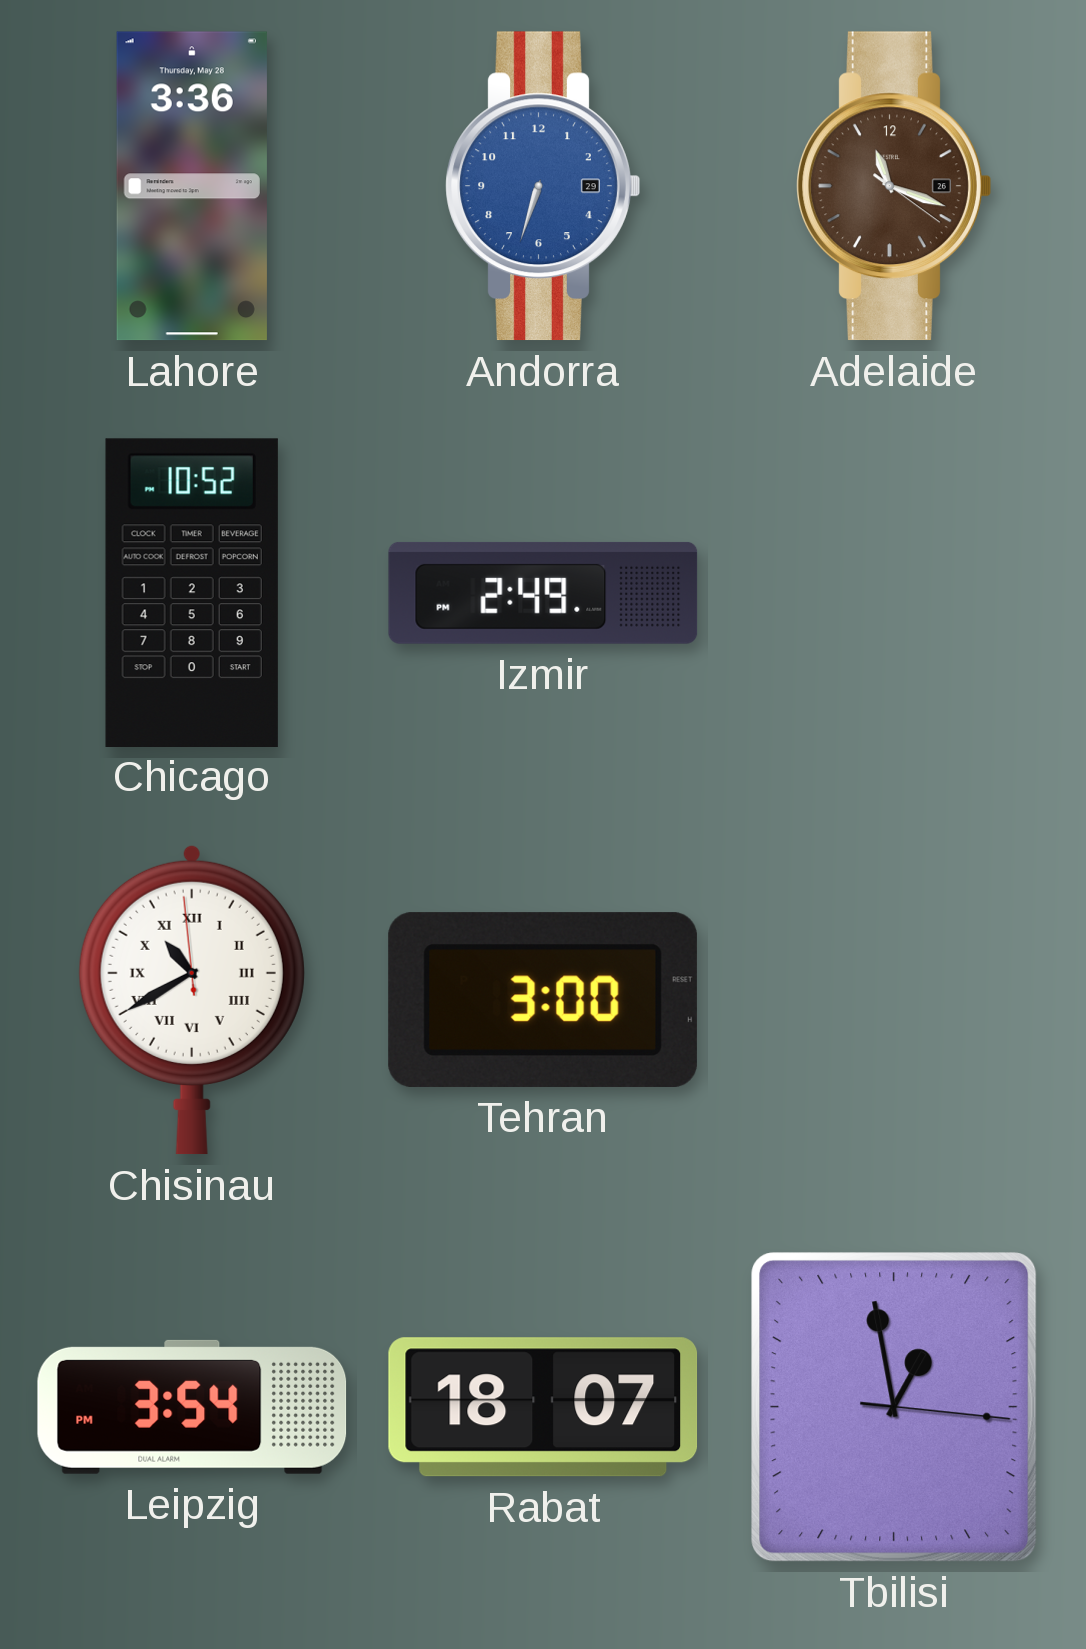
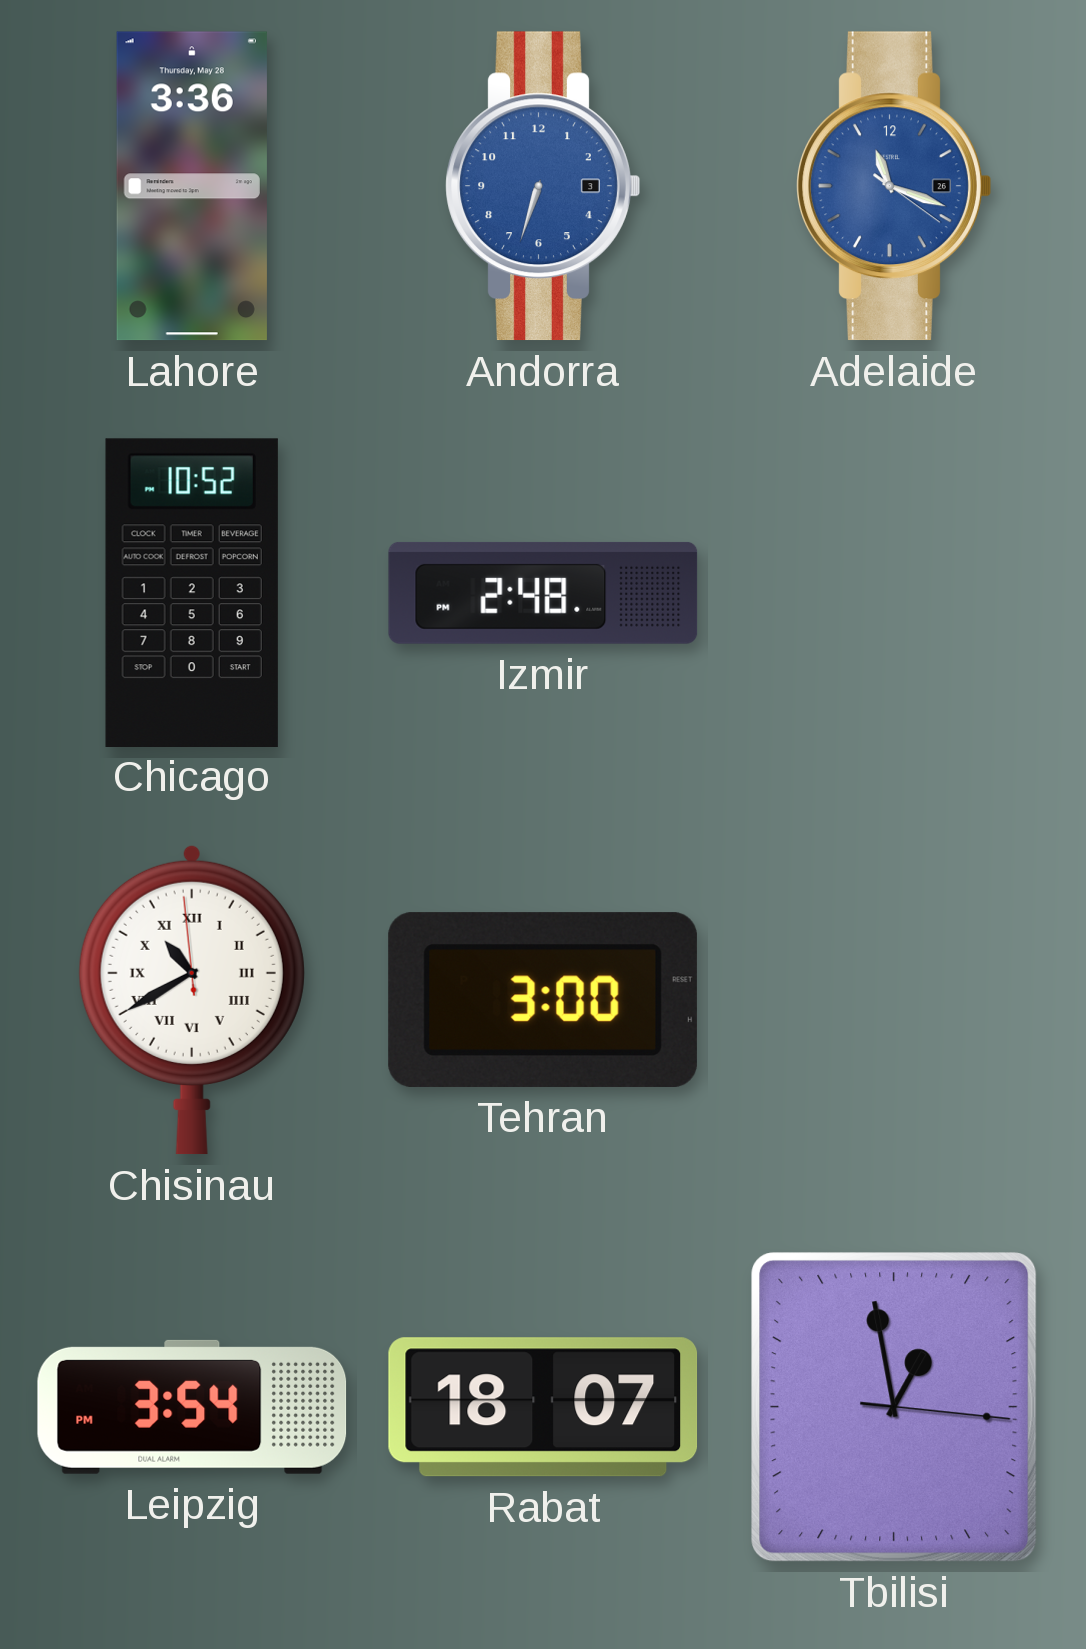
Andorra date: 29 -> 3
Adelaide dial: brown -> blue
Izmir: 2:49 -> 2:48
